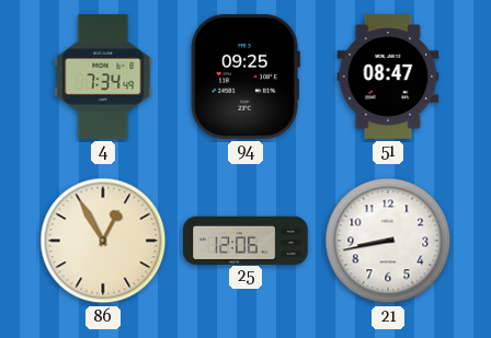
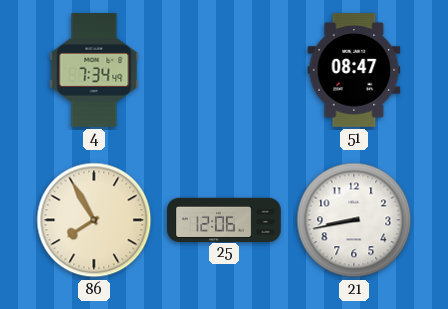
94: 09:25 -> none
86: 12:55 -> 7:55
